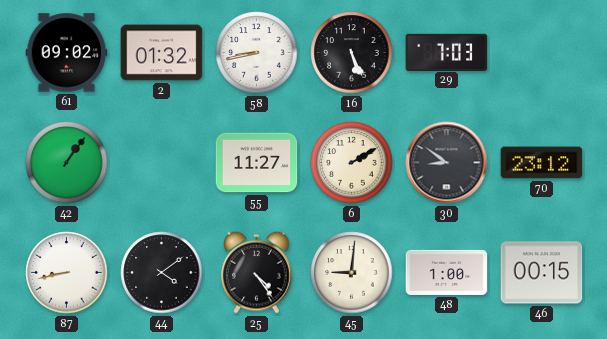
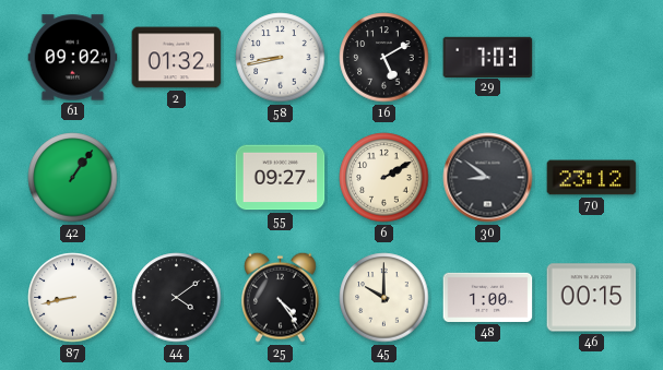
16: 5:26 -> 5:10
55: 11:27 -> 09:27
45: 9:01 -> 10:00
